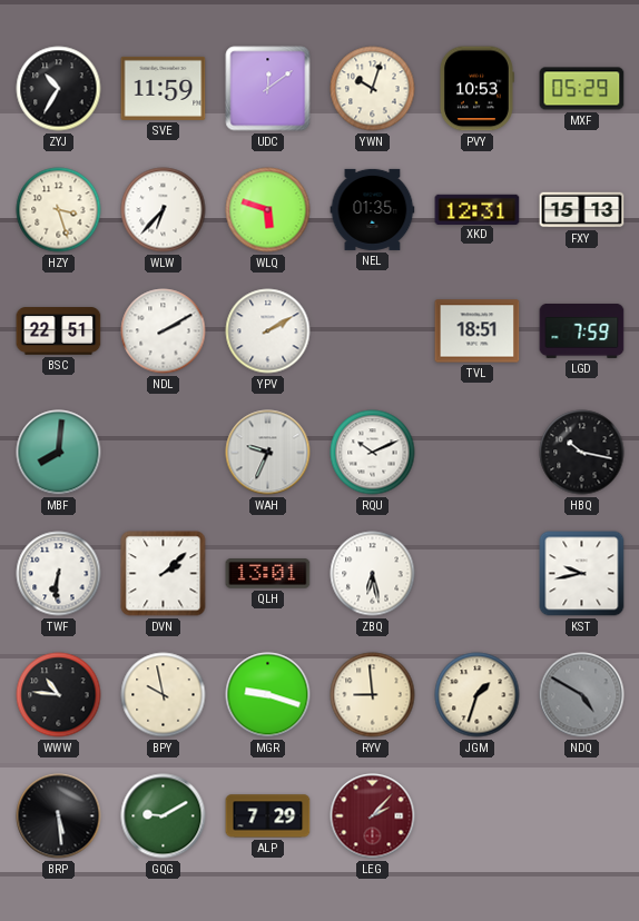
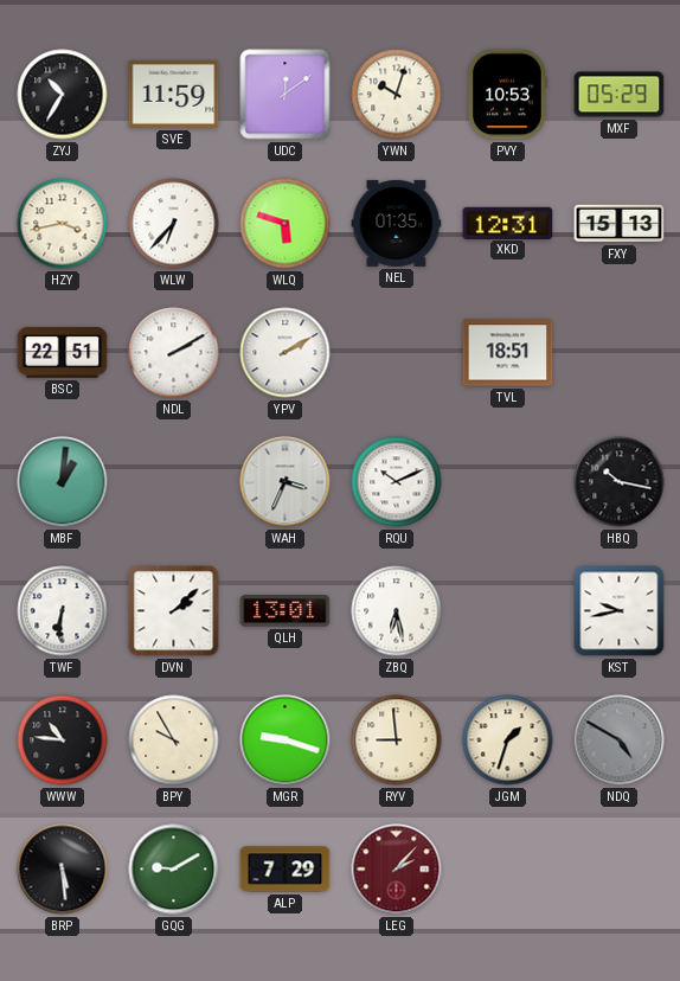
HZY: 3:27 -> 3:43
LGD: 7:59 -> none
MBF: 8:01 -> 1:01
WAH: 9:34 -> 3:34
BPY: 9:58 -> 9:55
